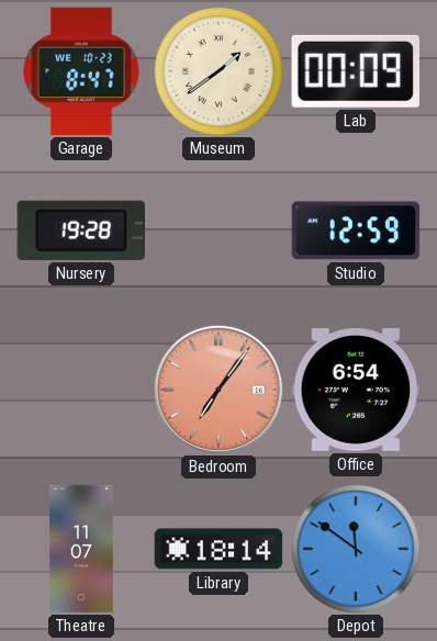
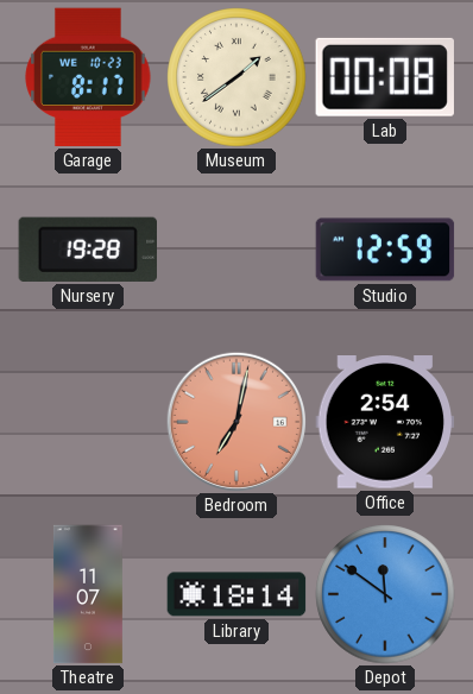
Garage: 8:47 -> 8:17
Lab: 00:09 -> 00:08
Bedroom: 7:06 -> 7:02
Office: 6:54 -> 2:54
